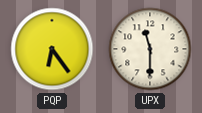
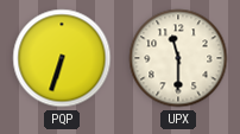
PQP: 6:24 -> 6:33
